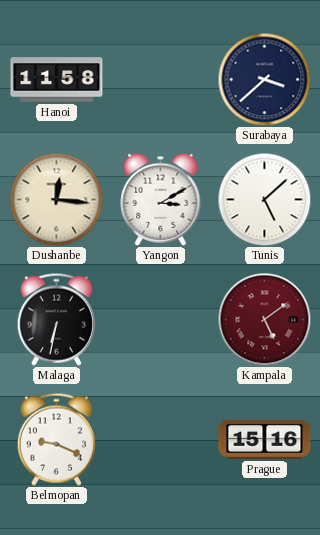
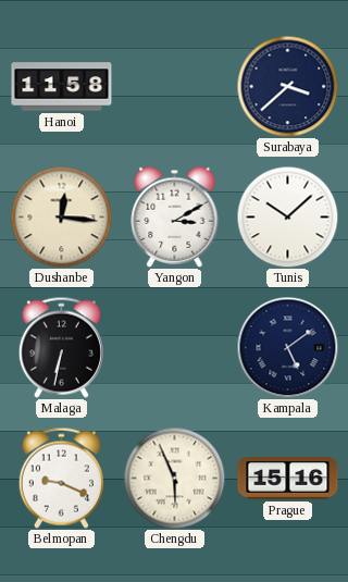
Tunis: 5:08 -> 10:08
Kampala dial: burgundy -> navy
Chengdu: none -> 5:56
